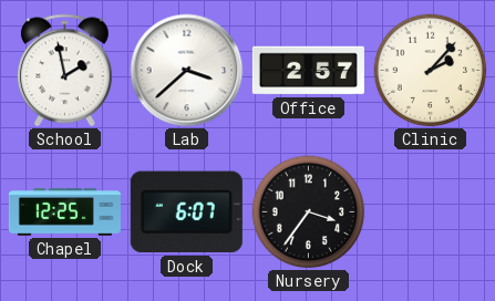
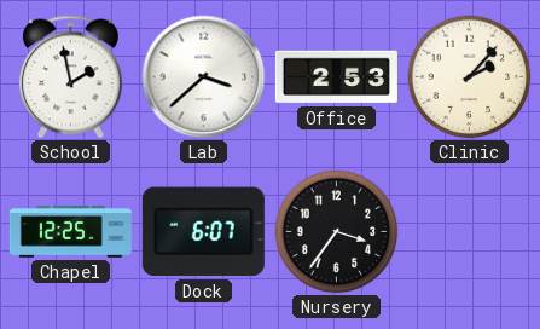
Office: 2:57 -> 2:53
